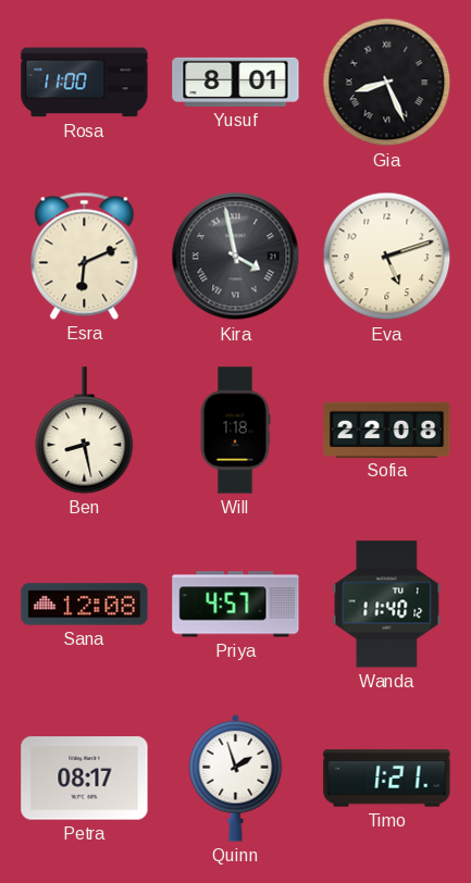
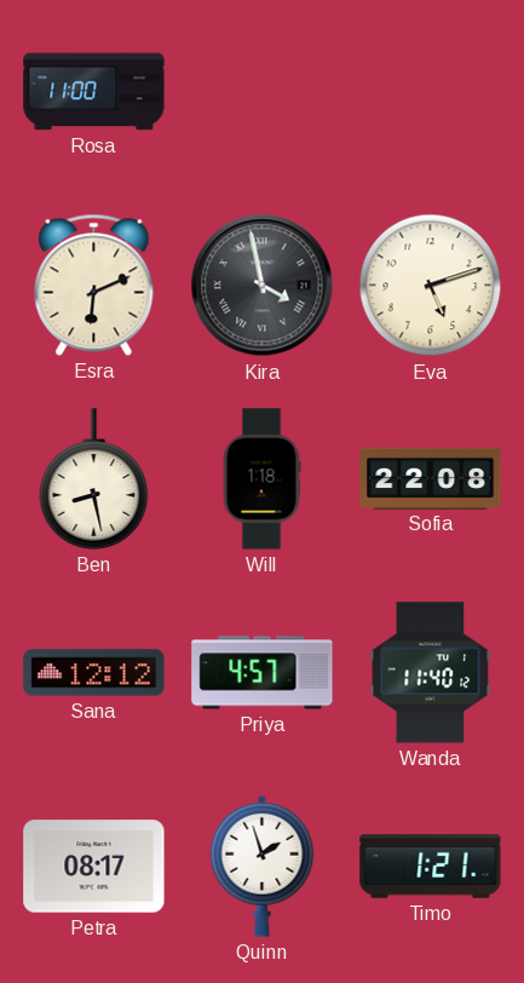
Yusuf: 8:01 -> none
Gia: 8:26 -> none
Sana: 12:08 -> 12:12
